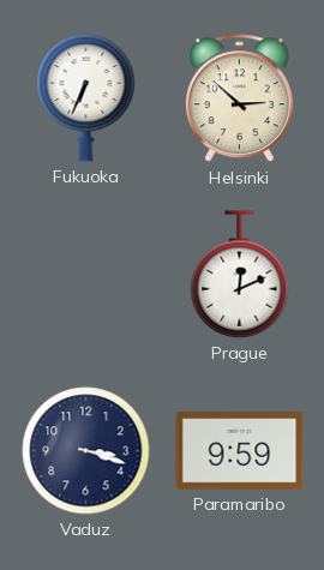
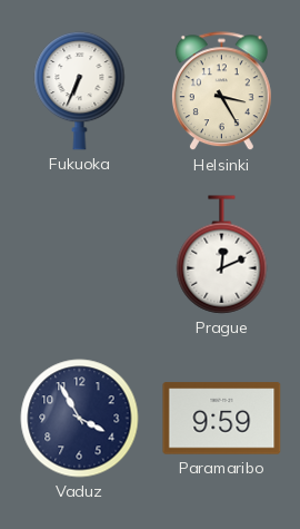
Helsinki: 2:52 -> 3:25
Vaduz: 3:18 -> 3:55
